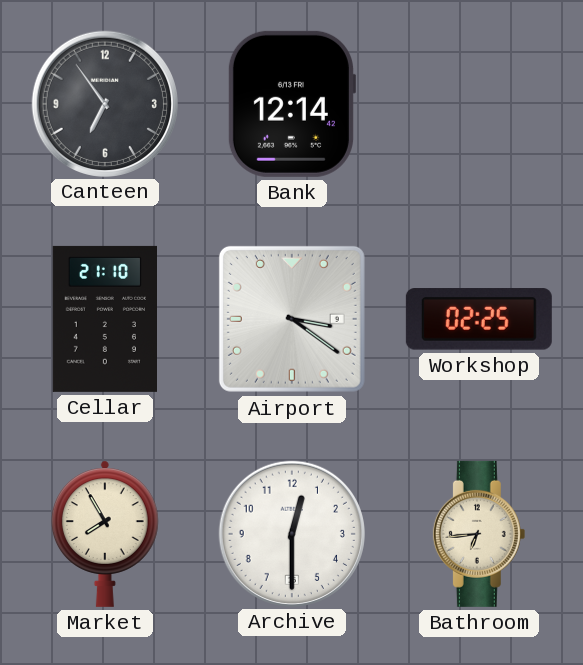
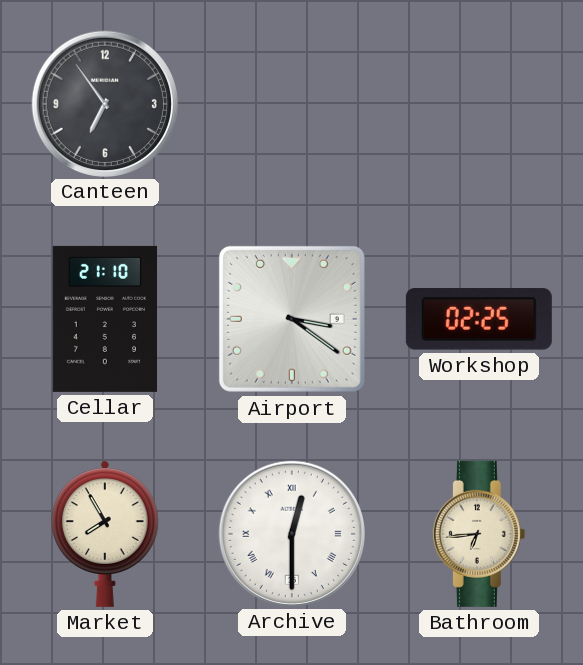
Bank: 12:14 -> none
Archive numerals: Arabic -> Roman
